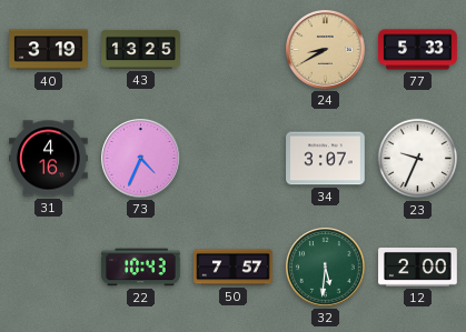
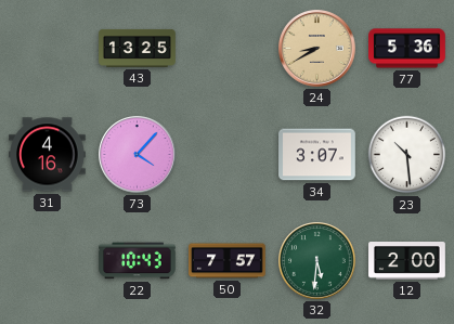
40: 3:19 -> none
77: 5:33 -> 5:36
73: 4:34 -> 4:07
23: 9:34 -> 10:29
